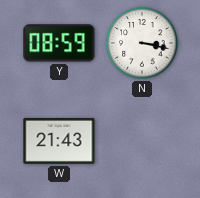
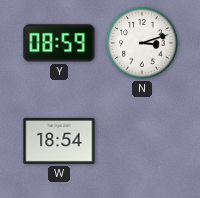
N: 3:17 -> 3:12
W: 21:43 -> 18:54
